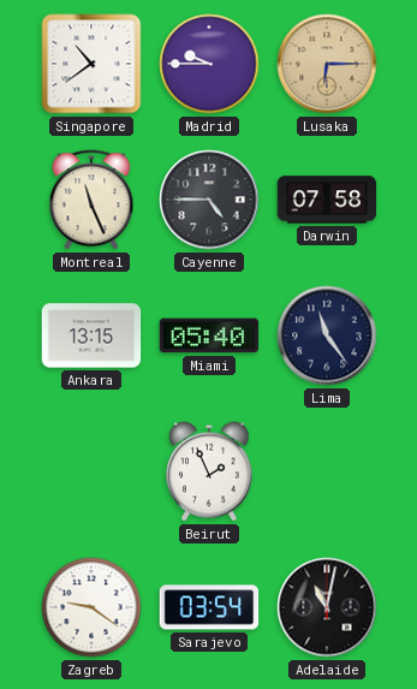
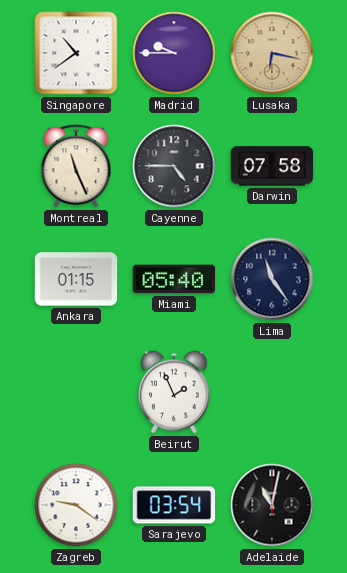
Lusaka: 6:15 -> 6:17
Ankara: 13:15 -> 01:15
